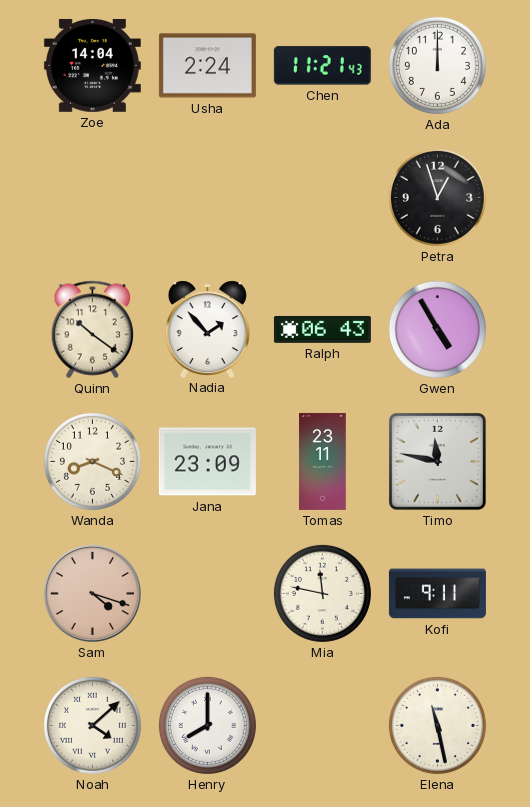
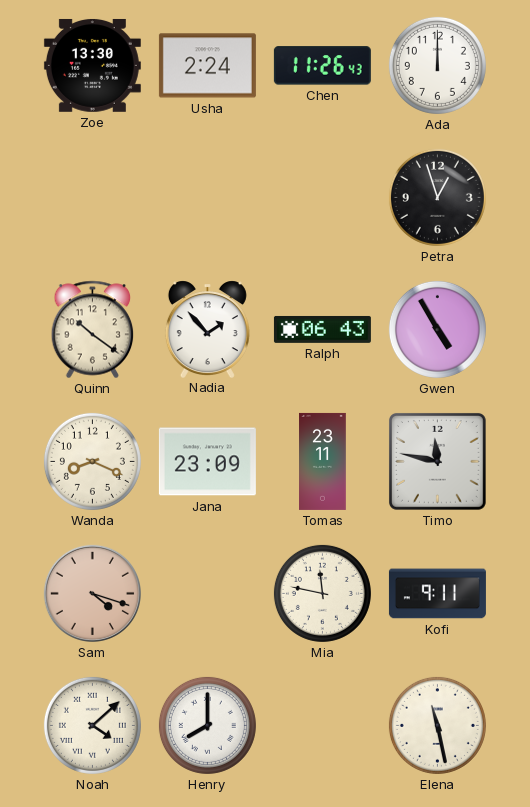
Zoe: 14:04 -> 13:30
Chen: 11:21 -> 11:26
